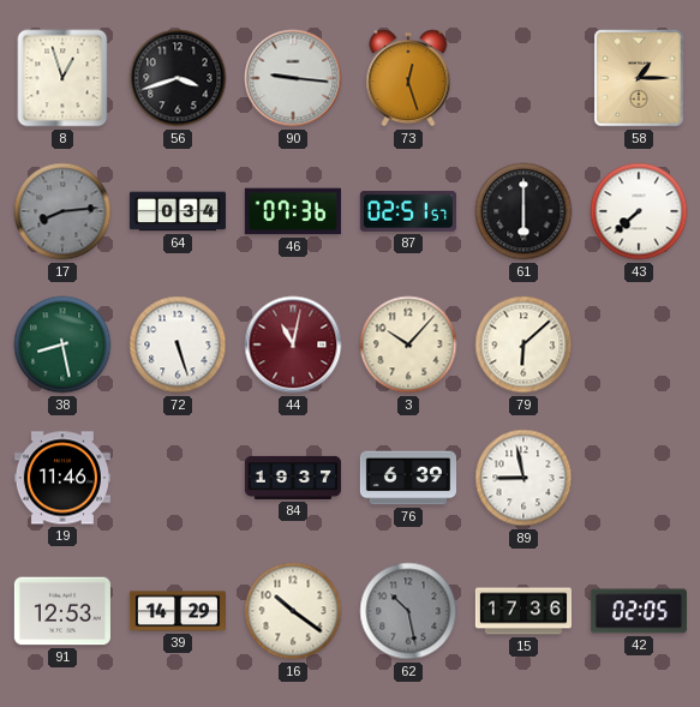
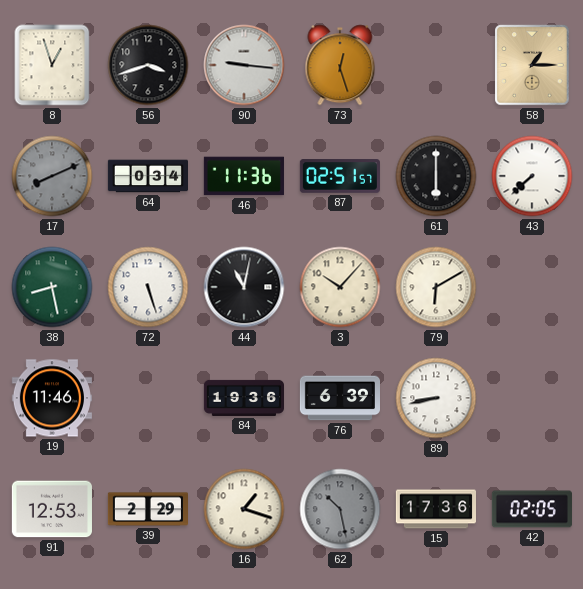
17: 8:14 -> 8:11
46: 07:36 -> 11:36
44 dial: burgundy -> black
79: 6:08 -> 6:10
84: 19:37 -> 19:36
89: 8:58 -> 8:43
39: 14:29 -> 2:29
16: 10:21 -> 1:18
